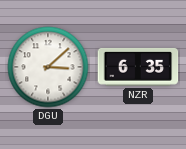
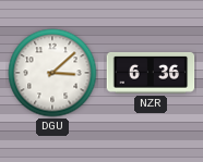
NZR: 6:35 -> 6:36
